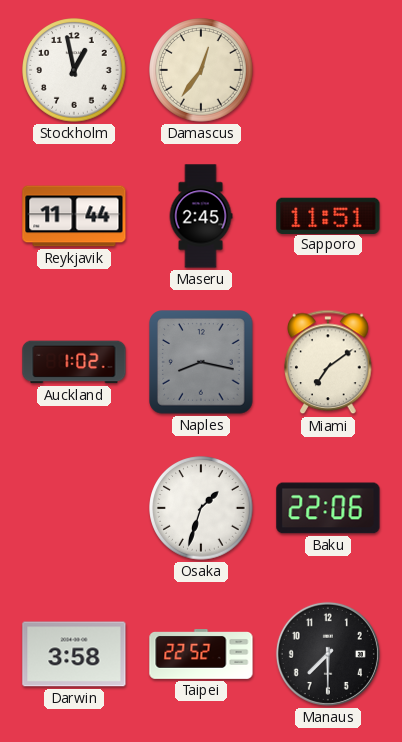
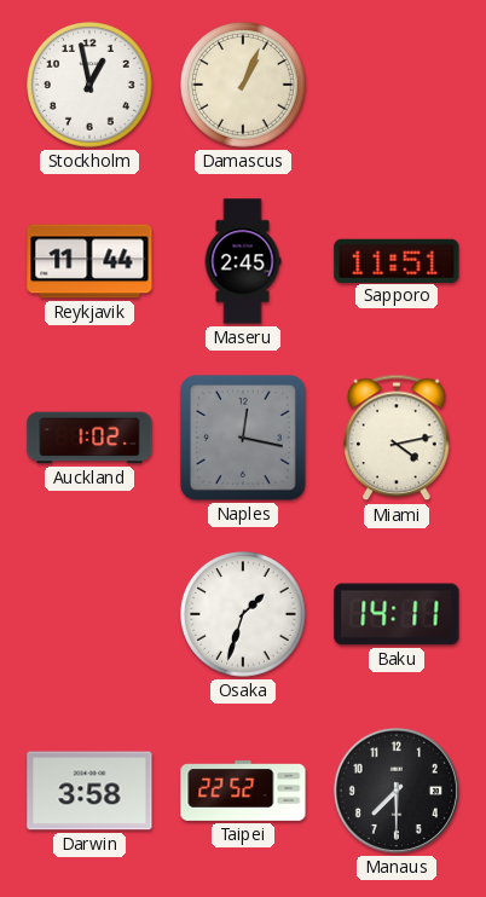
Damascus: 12:36 -> 1:04
Naples: 8:17 -> 12:17
Miami: 7:09 -> 4:13
Baku: 22:06 -> 14:11
